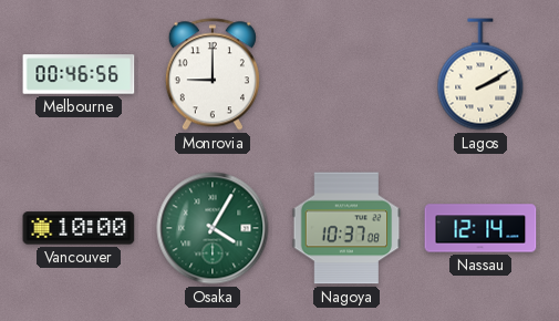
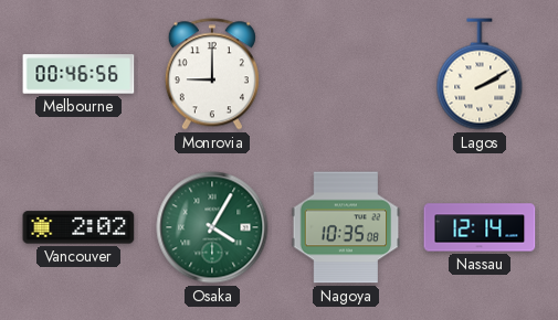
Vancouver: 10:00 -> 2:02
Nagoya: 10:37 -> 10:35
